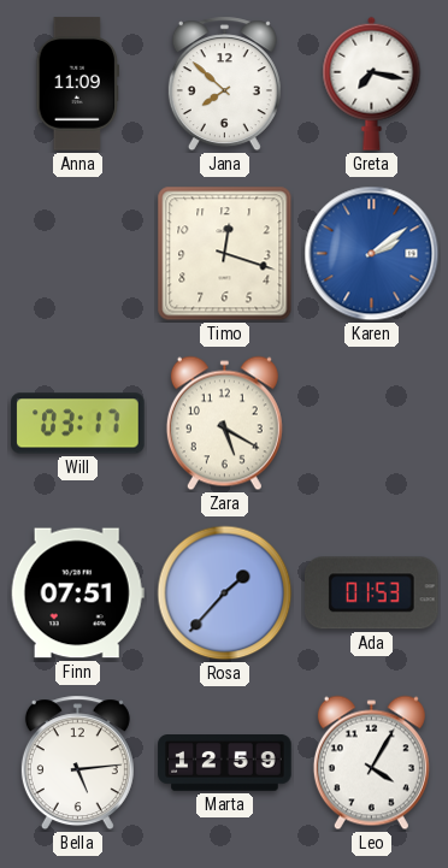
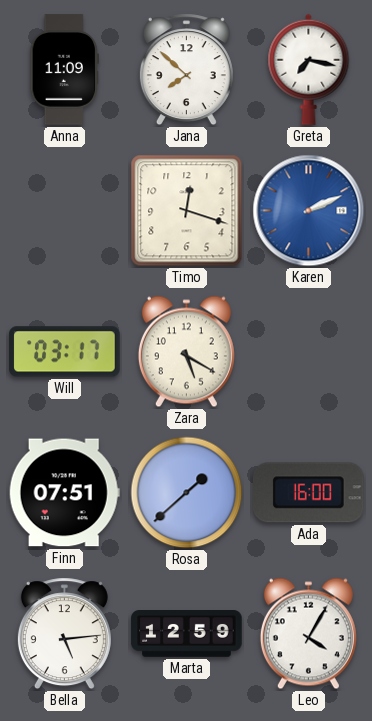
Karen: 2:09 -> 2:11
Rosa: 1:37 -> 1:38
Ada: 01:53 -> 16:00
